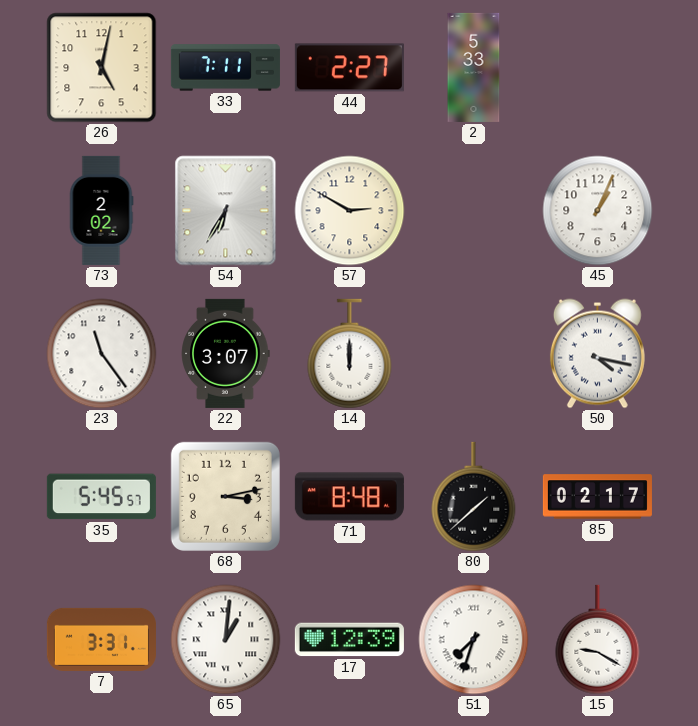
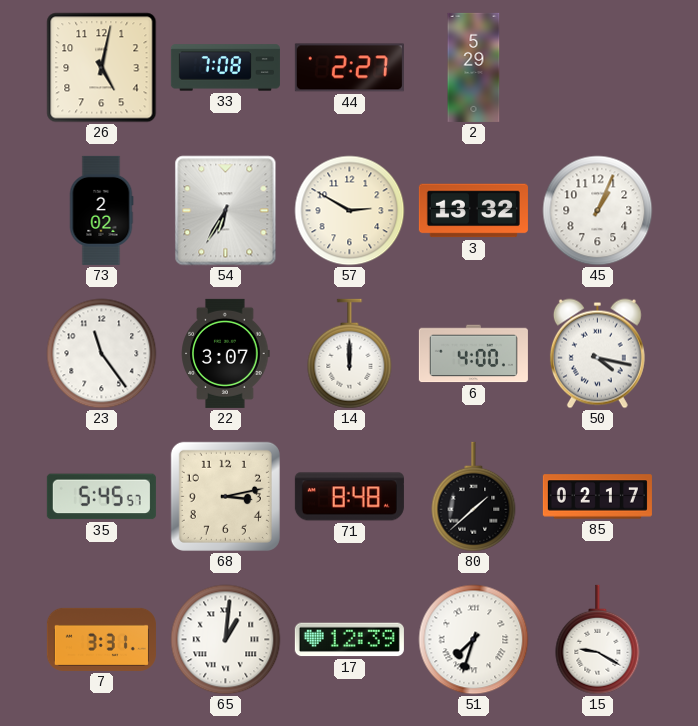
33: 7:11 -> 7:08
2: 5:33 -> 5:29
3: none -> 13:32
6: none -> 4:00
